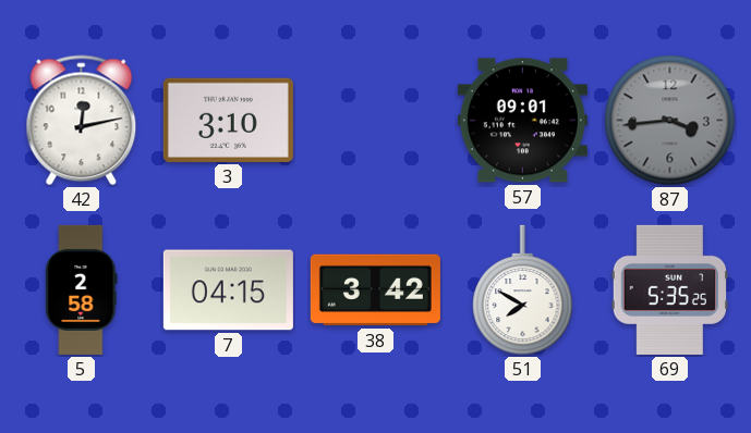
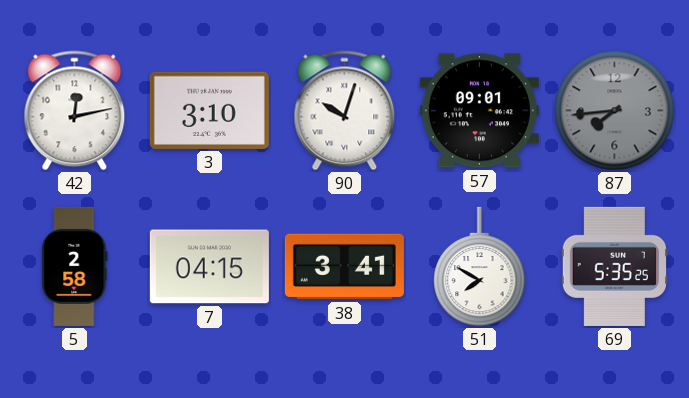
90: none -> 10:03
87: 3:44 -> 7:44
38: 3:42 -> 3:41
